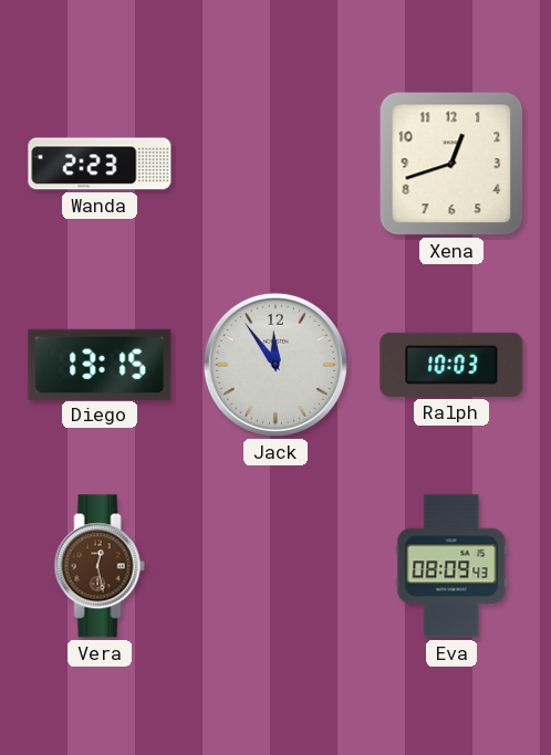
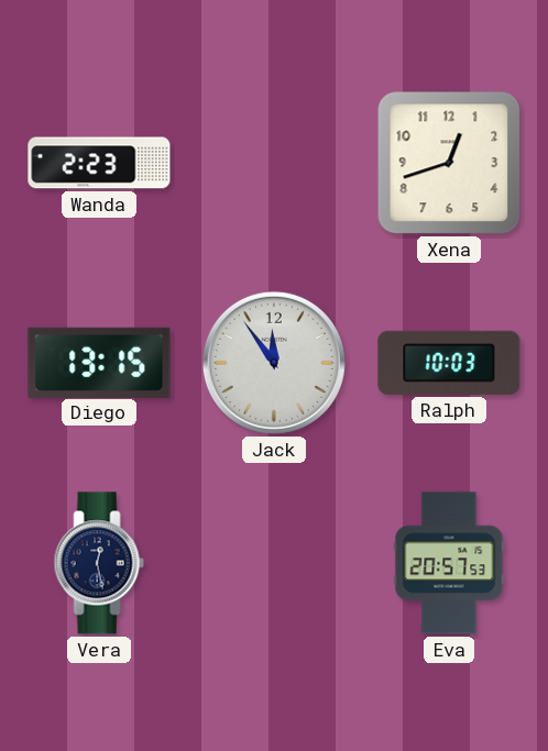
Vera dial: brown -> navy
Eva: 08:09 -> 20:57
